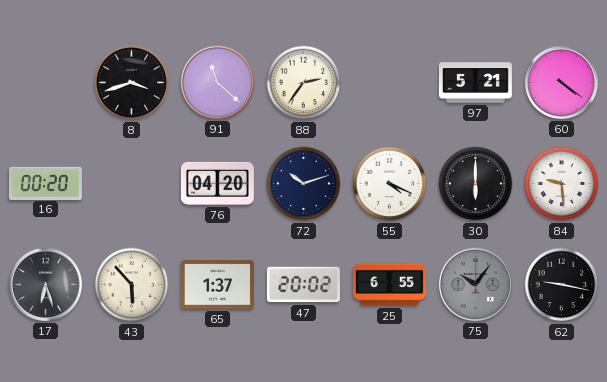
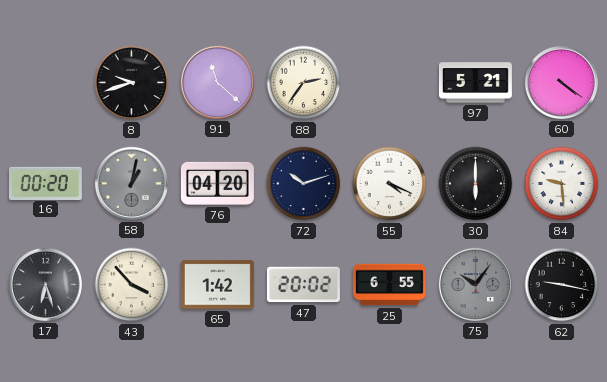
8: 3:42 -> 9:42
58: none -> 1:02
43: 5:53 -> 3:53
65: 1:37 -> 1:42
